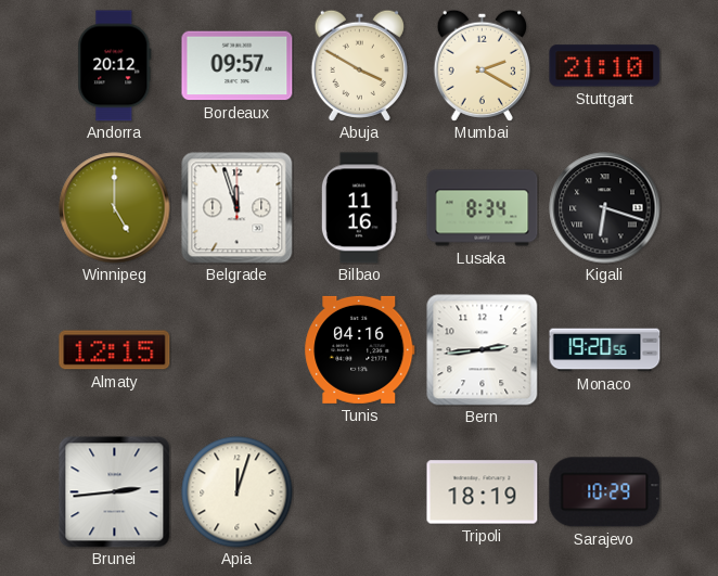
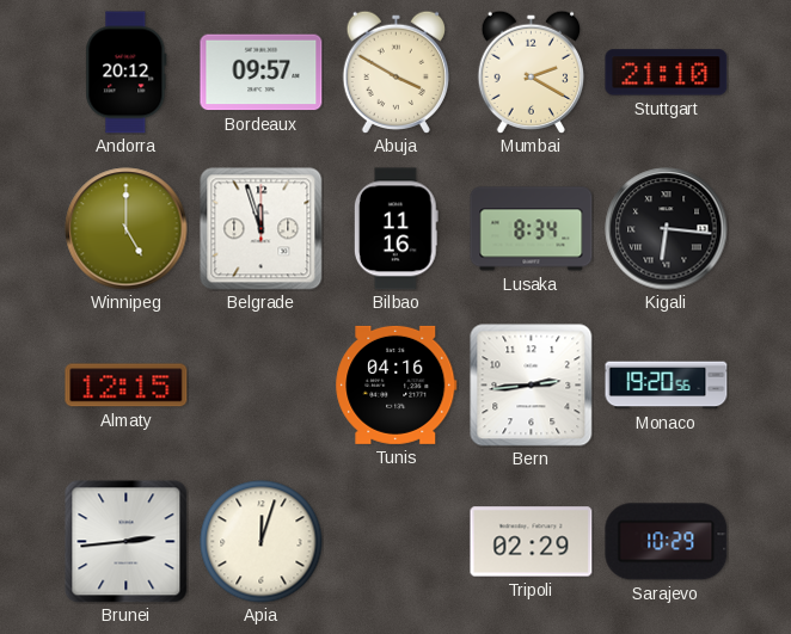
Kigali: 6:18 -> 6:16
Tripoli: 18:19 -> 02:29
